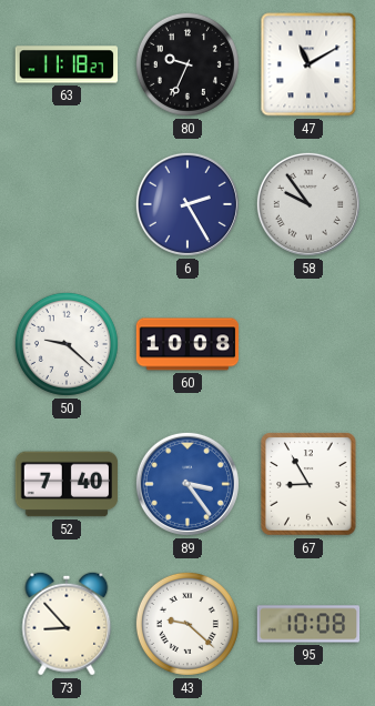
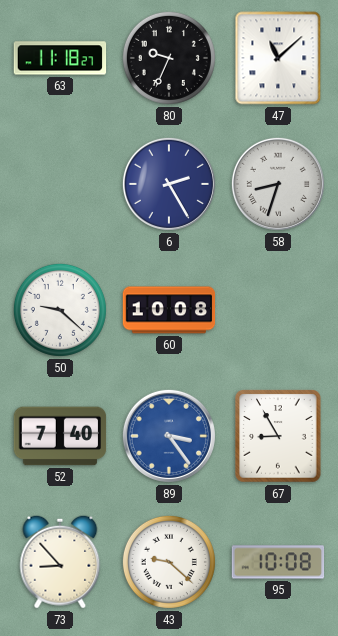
47: 11:10 -> 11:08
58: 9:54 -> 8:33
